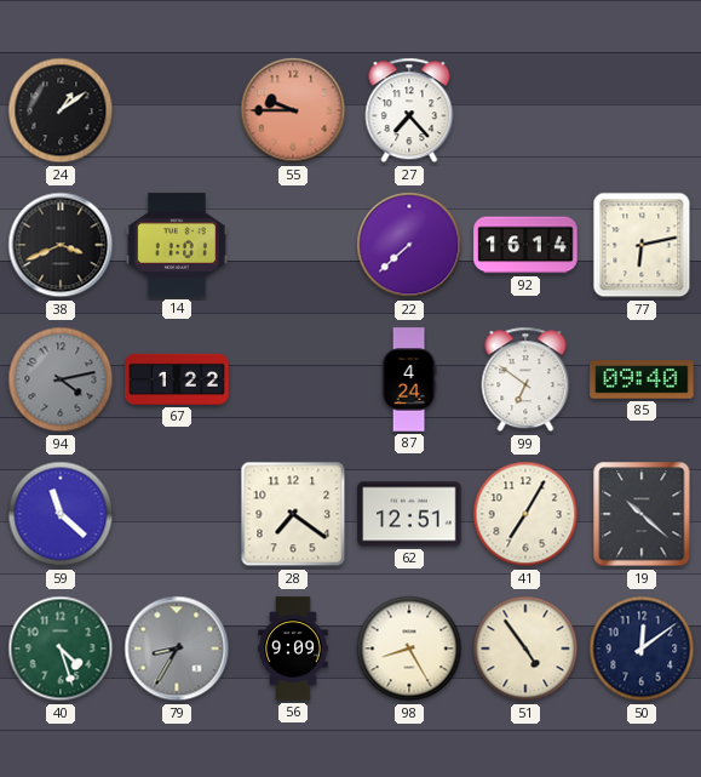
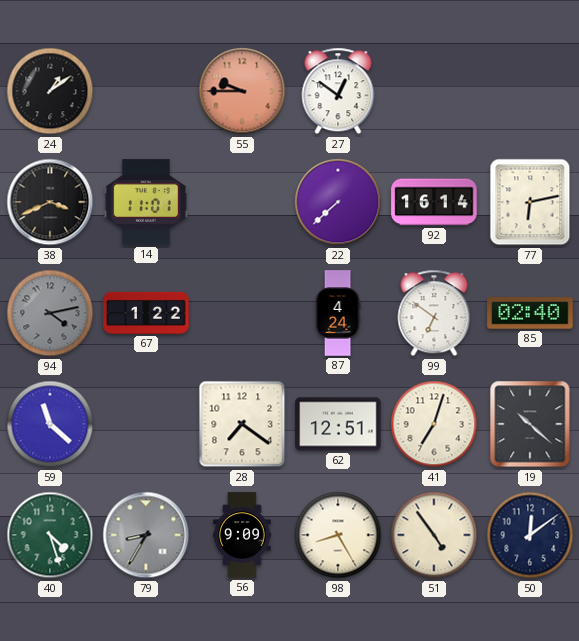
27: 7:23 -> 12:51
85: 09:40 -> 02:40
41: 7:05 -> 7:03
